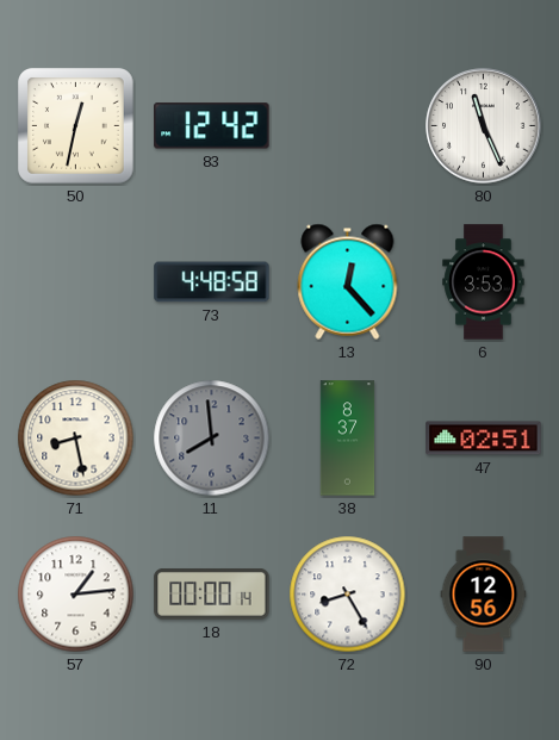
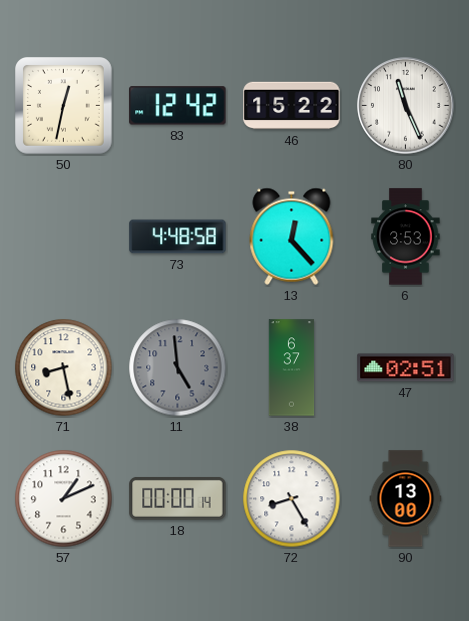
46: none -> 15:22
11: 7:59 -> 4:59
38: 8:37 -> 6:37
57: 1:14 -> 1:11
90: 12:56 -> 13:00
